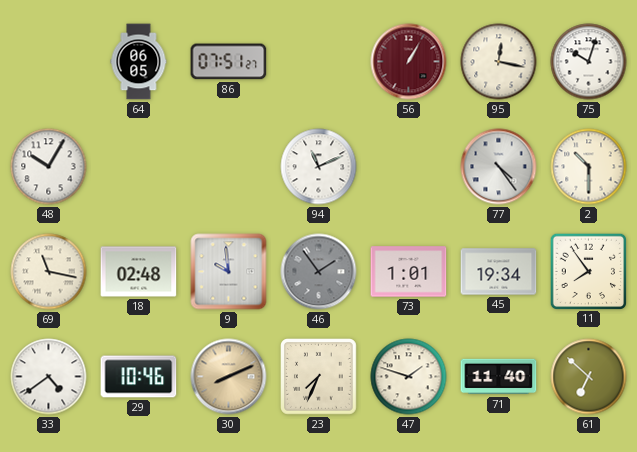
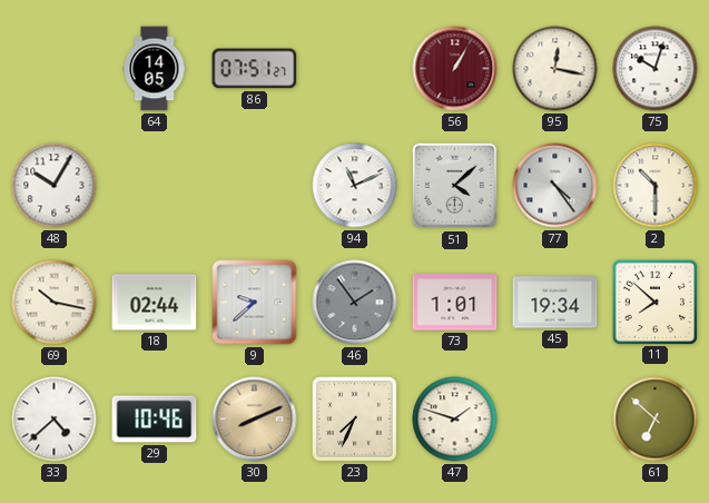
64: 06:05 -> 14:05
51: none -> 4:08
69: 11:17 -> 10:17
18: 02:48 -> 02:44
9: 9:59 -> 9:38
11: 7:54 -> 7:52
33: 4:39 -> 4:38
71: 11:40 -> none
